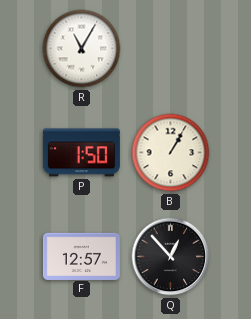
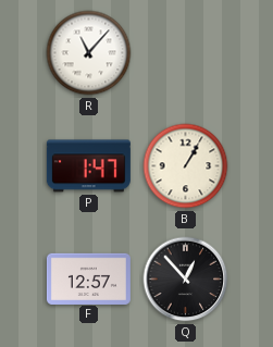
R: 11:05 -> 11:07
P: 1:50 -> 1:47
